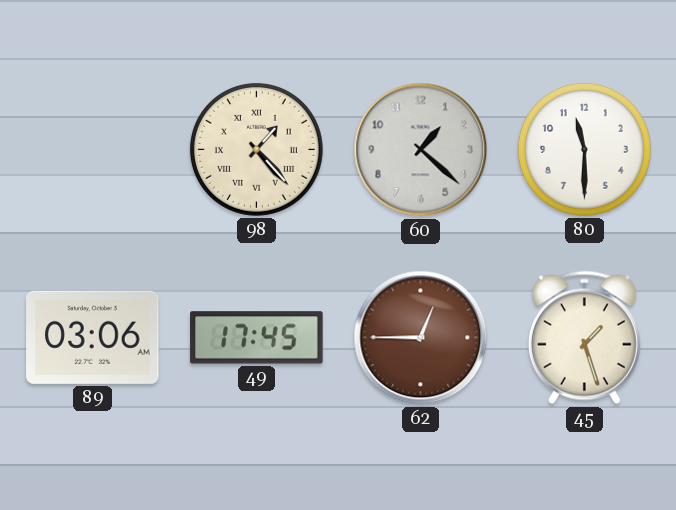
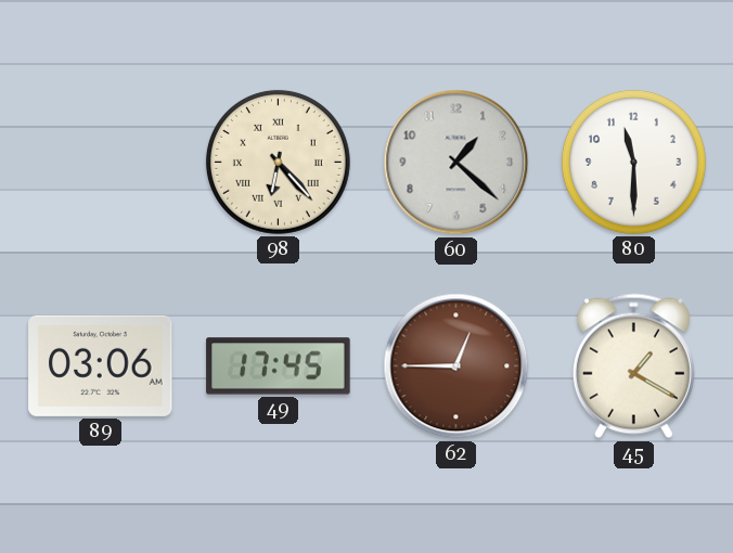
98: 1:23 -> 6:23
45: 1:27 -> 1:20
